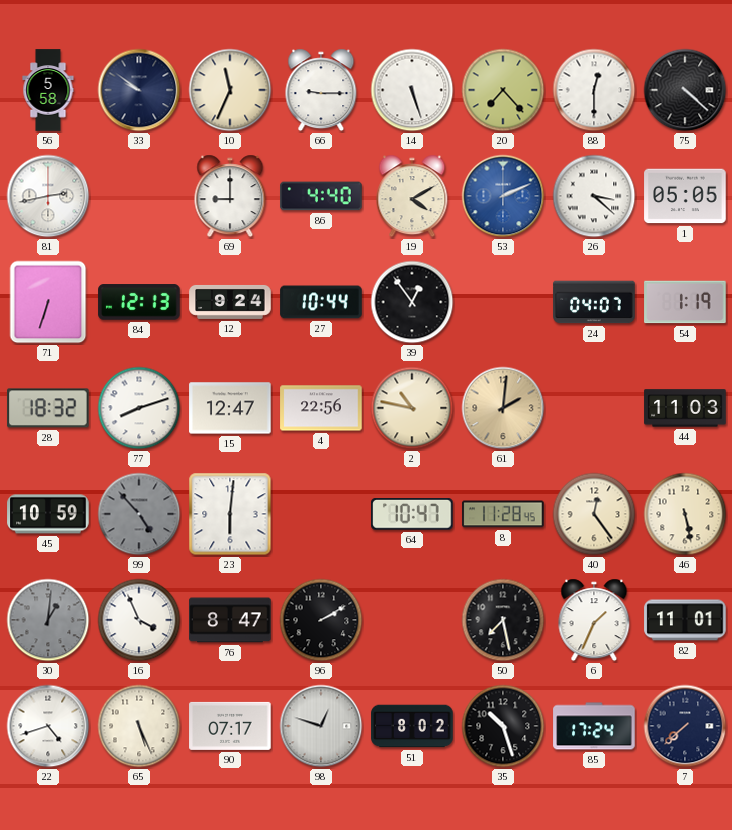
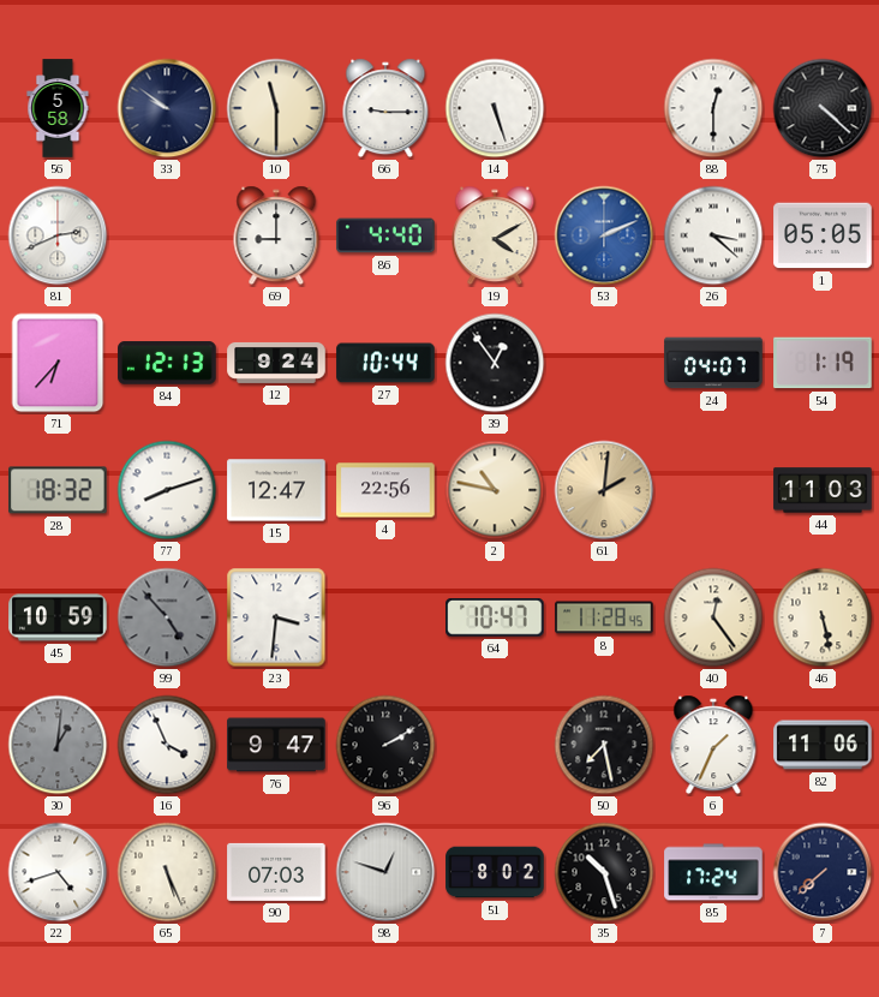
10: 11:34 -> 11:30
20: 7:23 -> none
81: 2:43 -> 2:41
71: 6:33 -> 6:37
23: 6:01 -> 3:31
76: 8:47 -> 9:47
82: 11:01 -> 11:06
90: 07:17 -> 07:03
